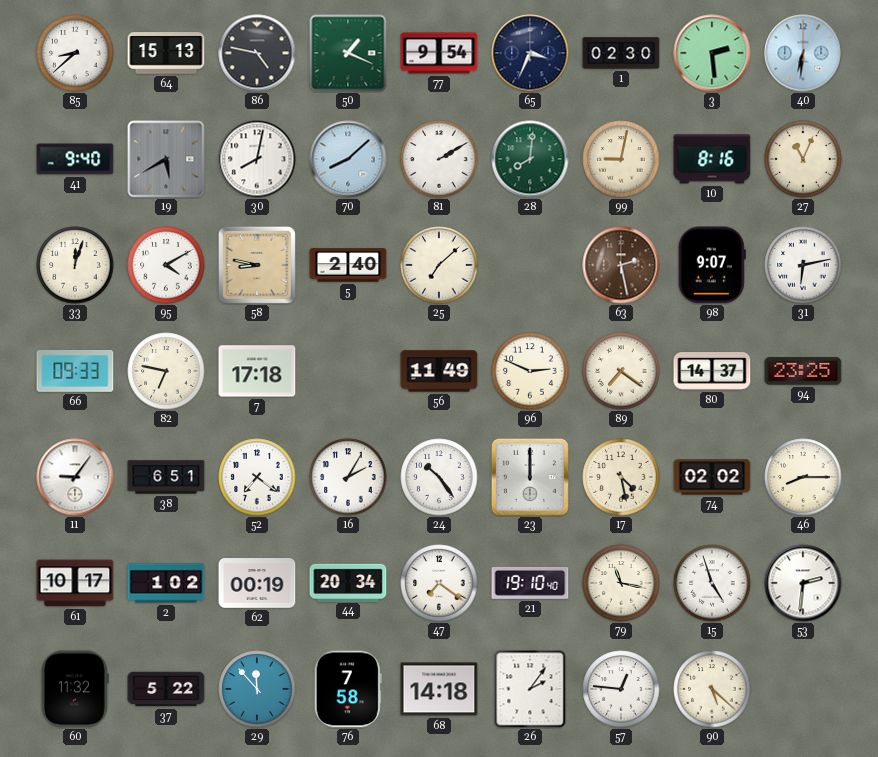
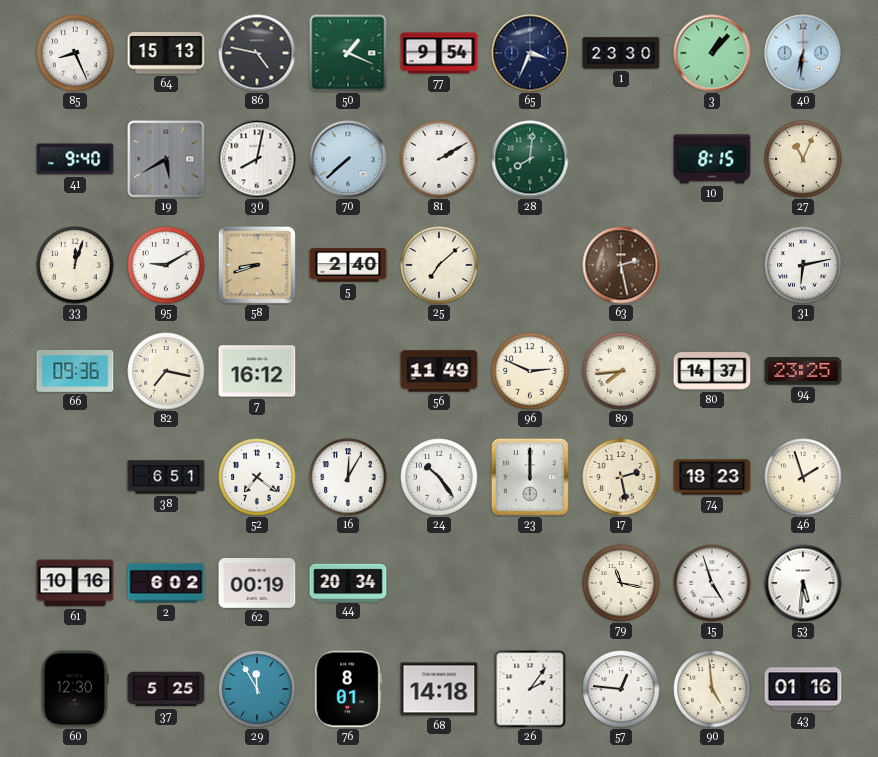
85: 8:38 -> 8:26
1: 02:30 -> 23:30
3: 2:29 -> 1:07
70: 8:08 -> 7:38
99: 9:02 -> none
10: 8:16 -> 8:15
95: 4:10 -> 9:10
58: 8:47 -> 8:42
98: 9:07 -> none
66: 09:33 -> 09:36
82: 6:47 -> 7:17
7: 17:18 -> 16:12
89: 7:21 -> 7:44
11: 9:06 -> none
16: 2:05 -> 12:05
17: 4:28 -> 2:28
74: 02:02 -> 18:23
46: 8:15 -> 1:57
61: 10:17 -> 10:16
2: 1:02 -> 6:02
47: 7:21 -> none
21: 19:10 -> none
53: 2:31 -> 5:31
60: 11:32 -> 12:30
37: 5:22 -> 5:25
29: 11:53 -> 11:55
76: 7:58 -> 8:01
90: 5:22 -> 4:59
43: none -> 01:16
